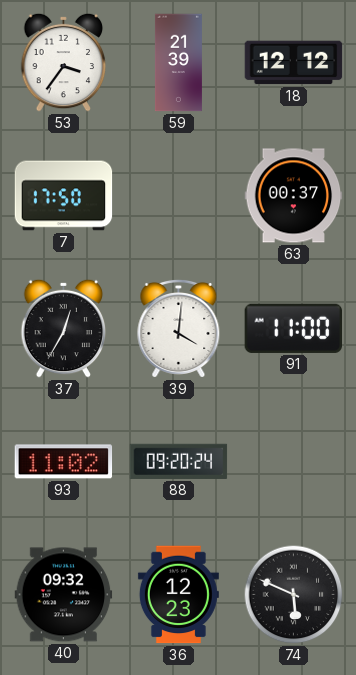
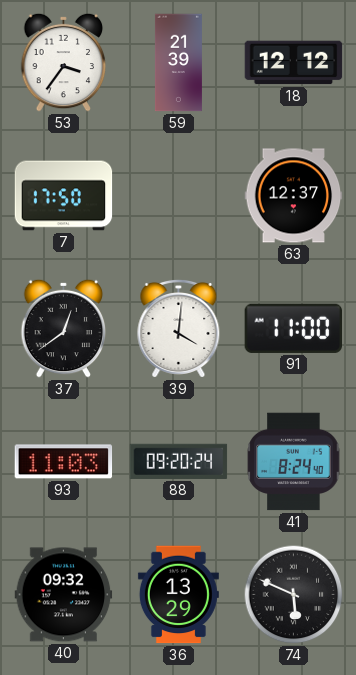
63: 00:37 -> 12:37
37: 12:35 -> 12:39
93: 11:02 -> 11:03
41: none -> 8:24
36: 12:23 -> 13:29
